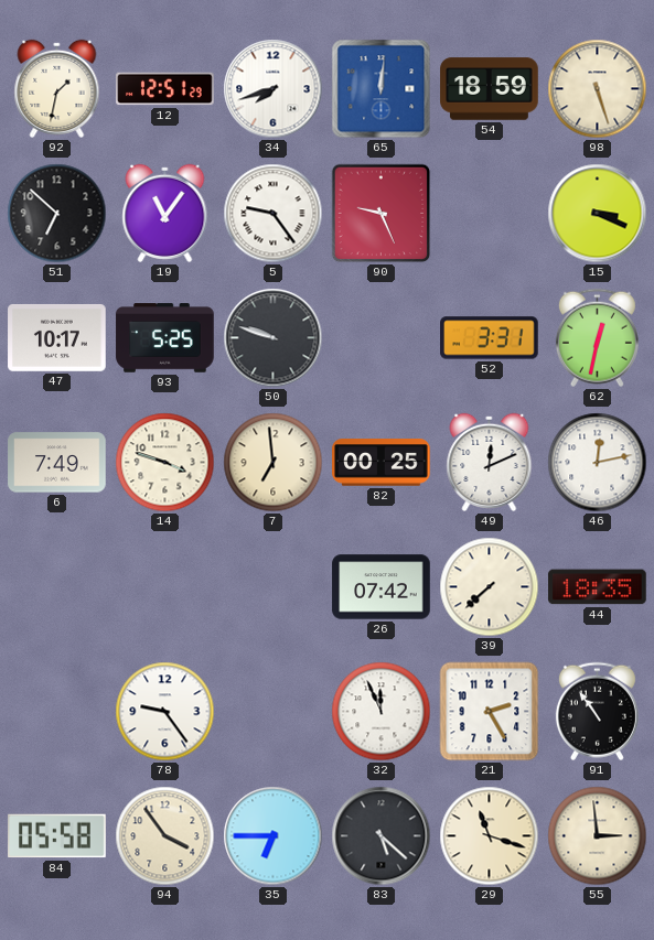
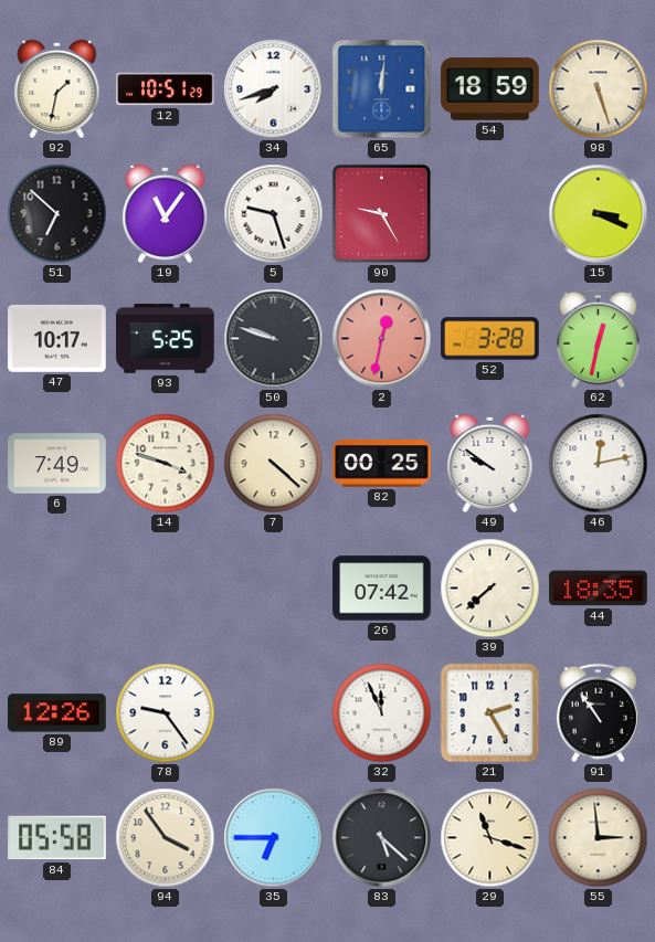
12: 12:51 -> 10:51
5: 9:24 -> 9:27
90: 9:26 -> 9:25
2: none -> 12:32
52: 3:31 -> 3:28
7: 6:59 -> 4:22
49: 12:11 -> 9:51
89: none -> 12:26
